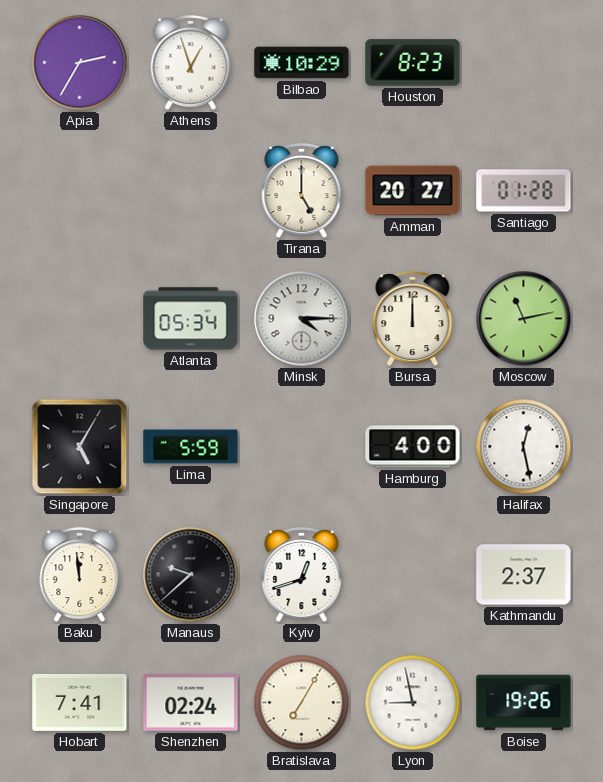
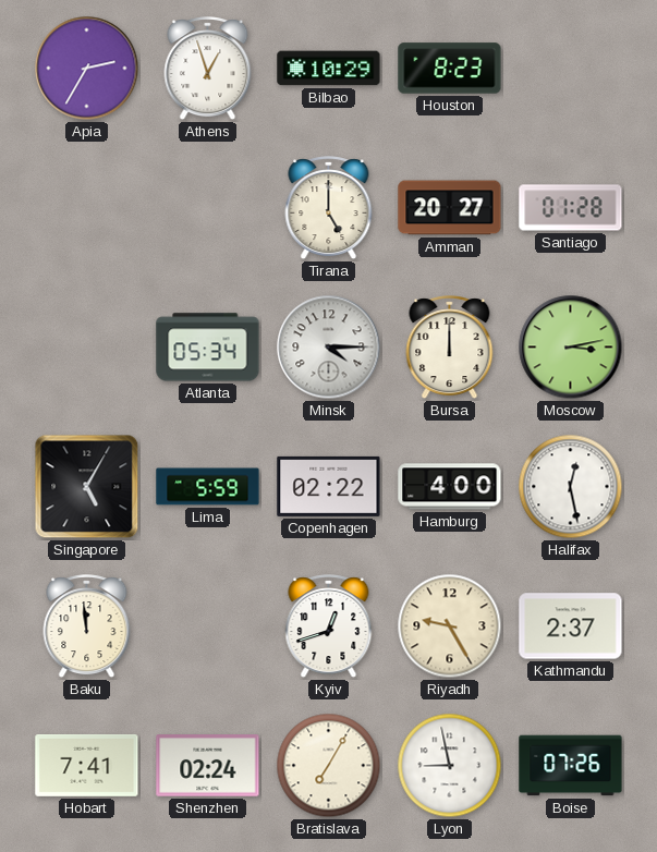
Moscow: 11:13 -> 3:13
Copenhagen: none -> 02:22
Manaus: 9:38 -> none
Riyadh: none -> 9:25
Boise: 19:26 -> 07:26
